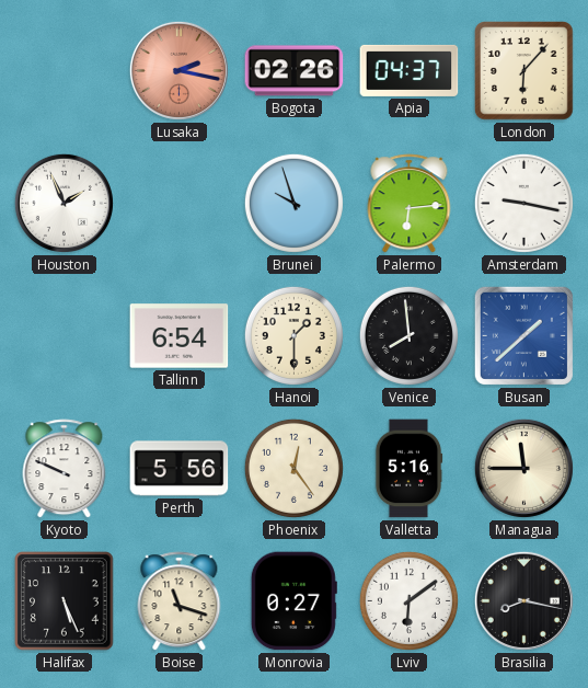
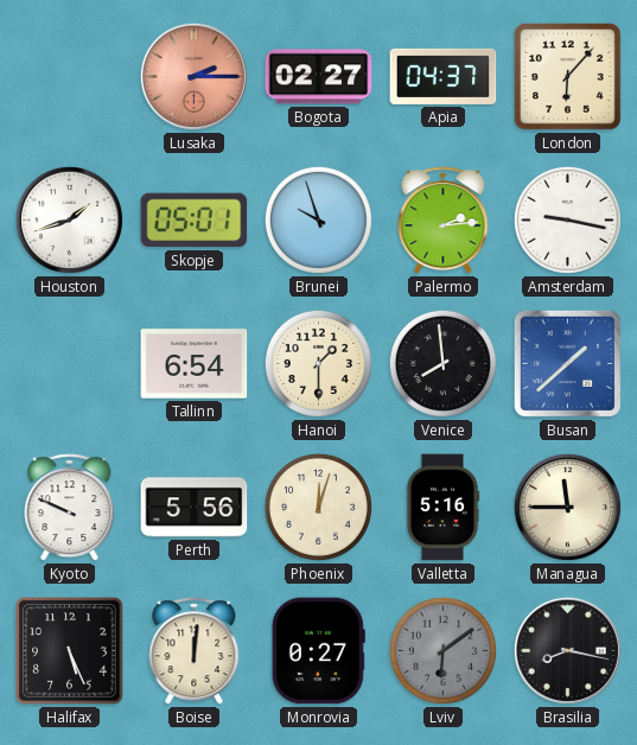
Lusaka: 2:17 -> 2:15
Bogota: 02:26 -> 02:27
Houston: 1:56 -> 1:42
Skopje: none -> 05:01
Palermo: 6:14 -> 2:14
Phoenix: 12:24 -> 12:03
Boise: 11:18 -> 12:01
Lviv dial: white -> grey
